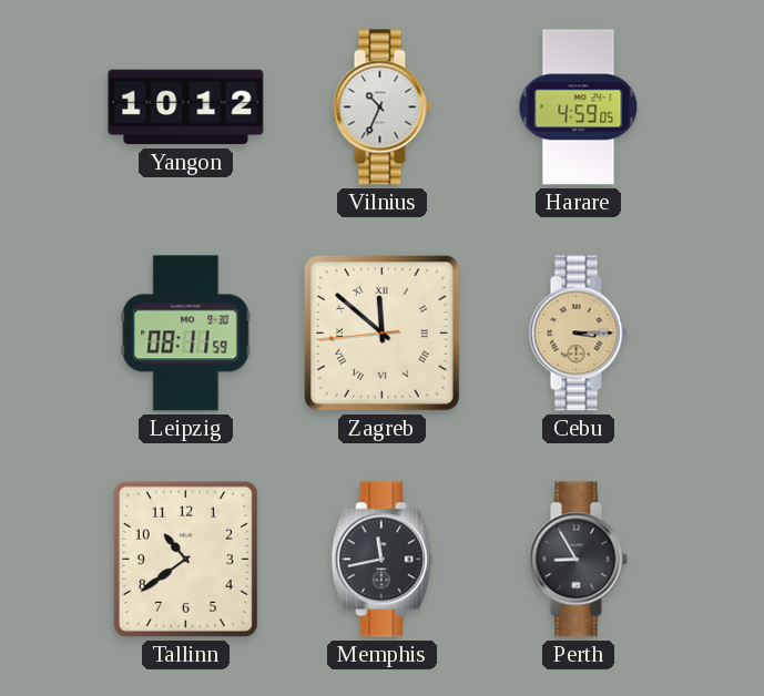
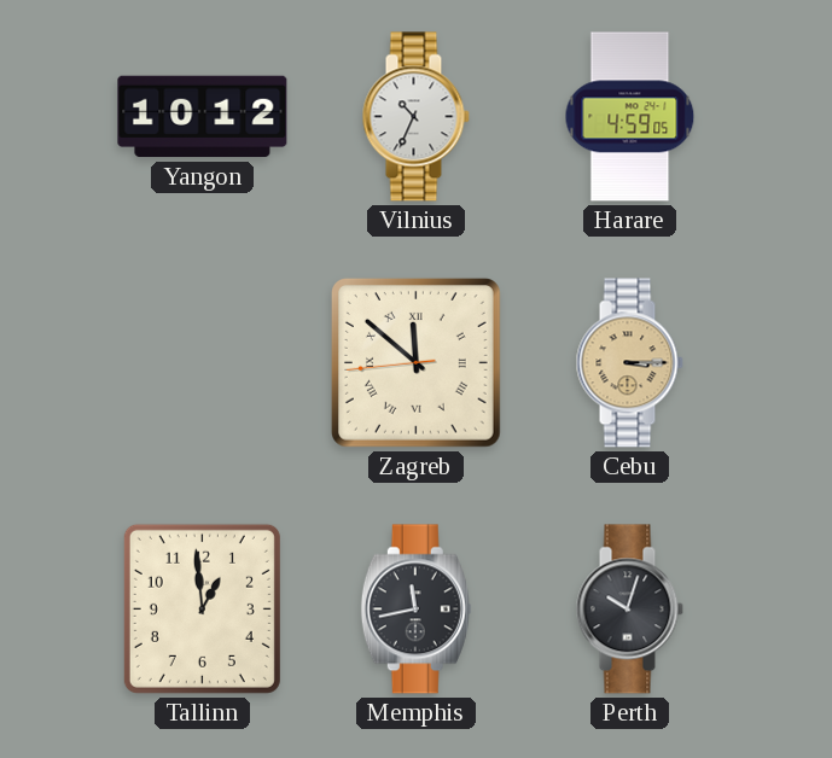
Leipzig: 08:11 -> none
Tallinn: 10:39 -> 12:59
Perth: 8:55 -> 10:03
